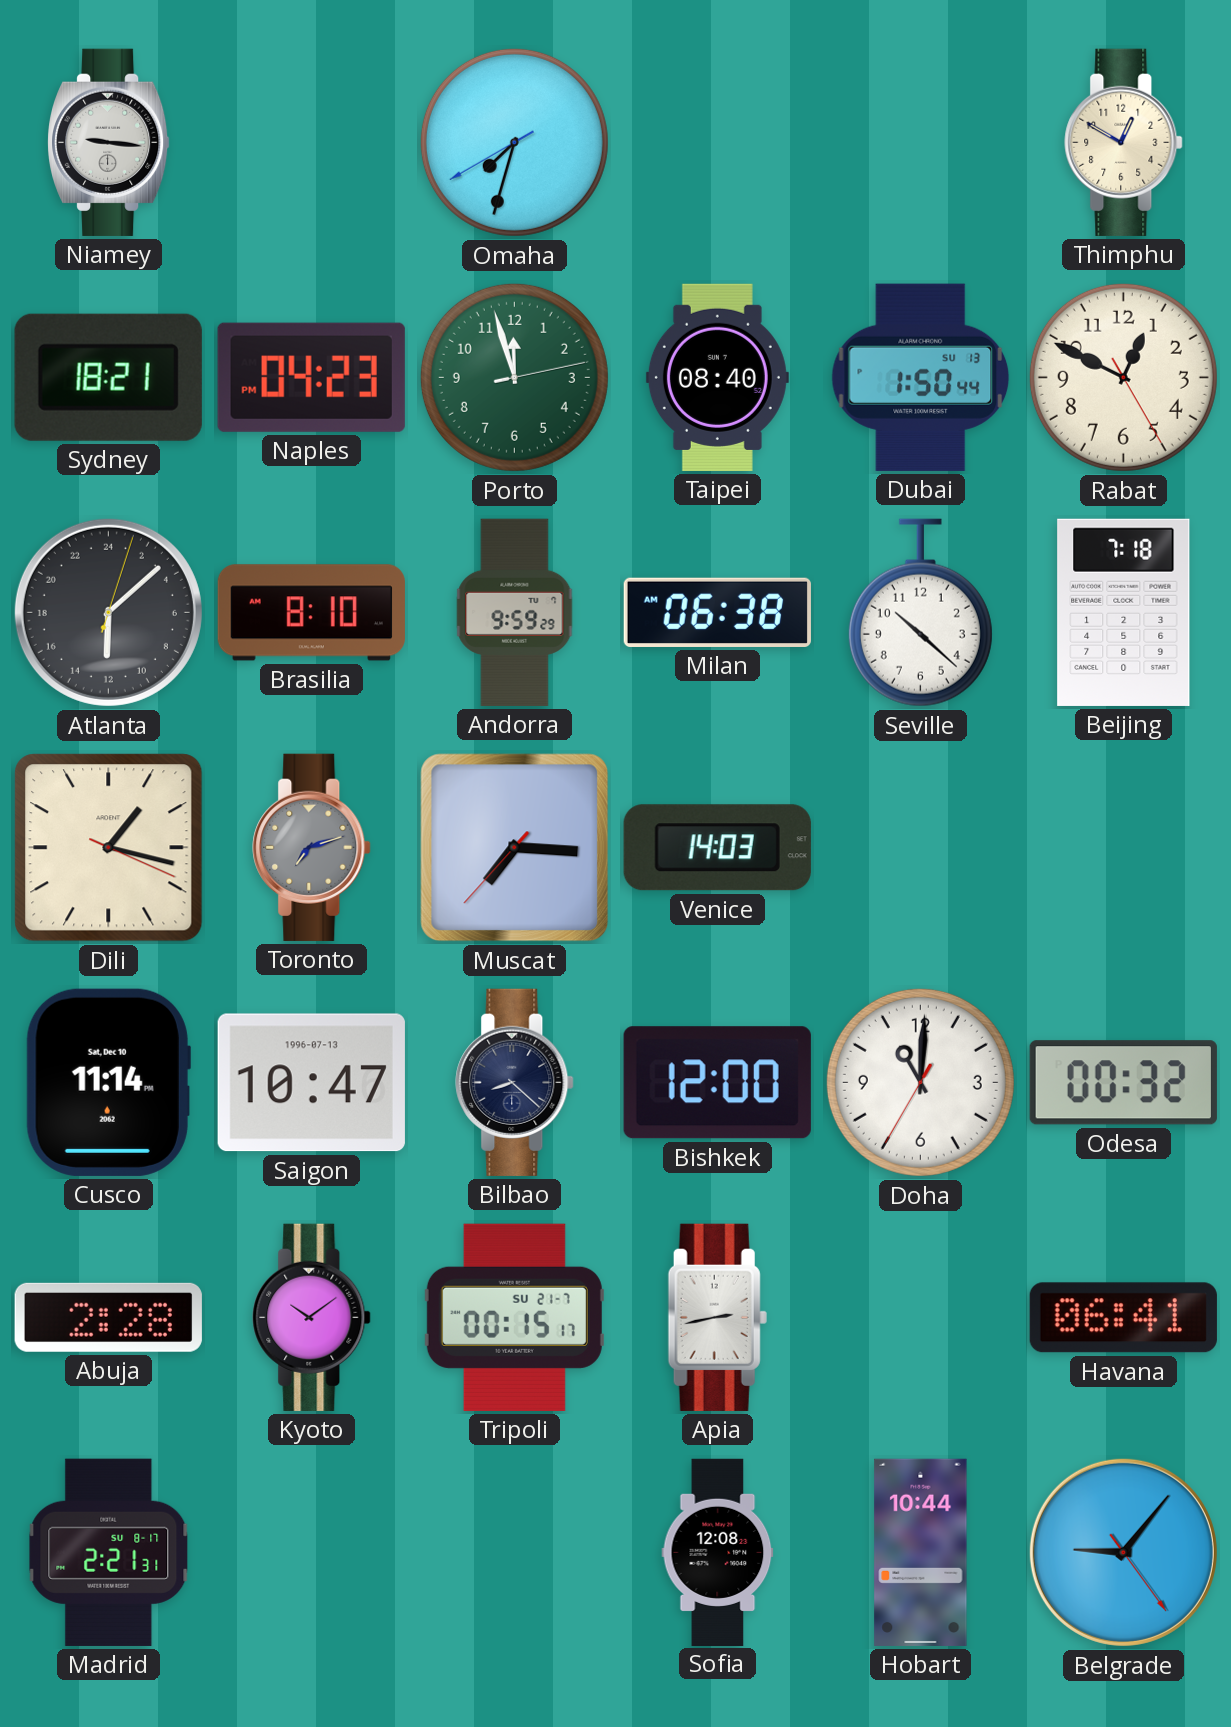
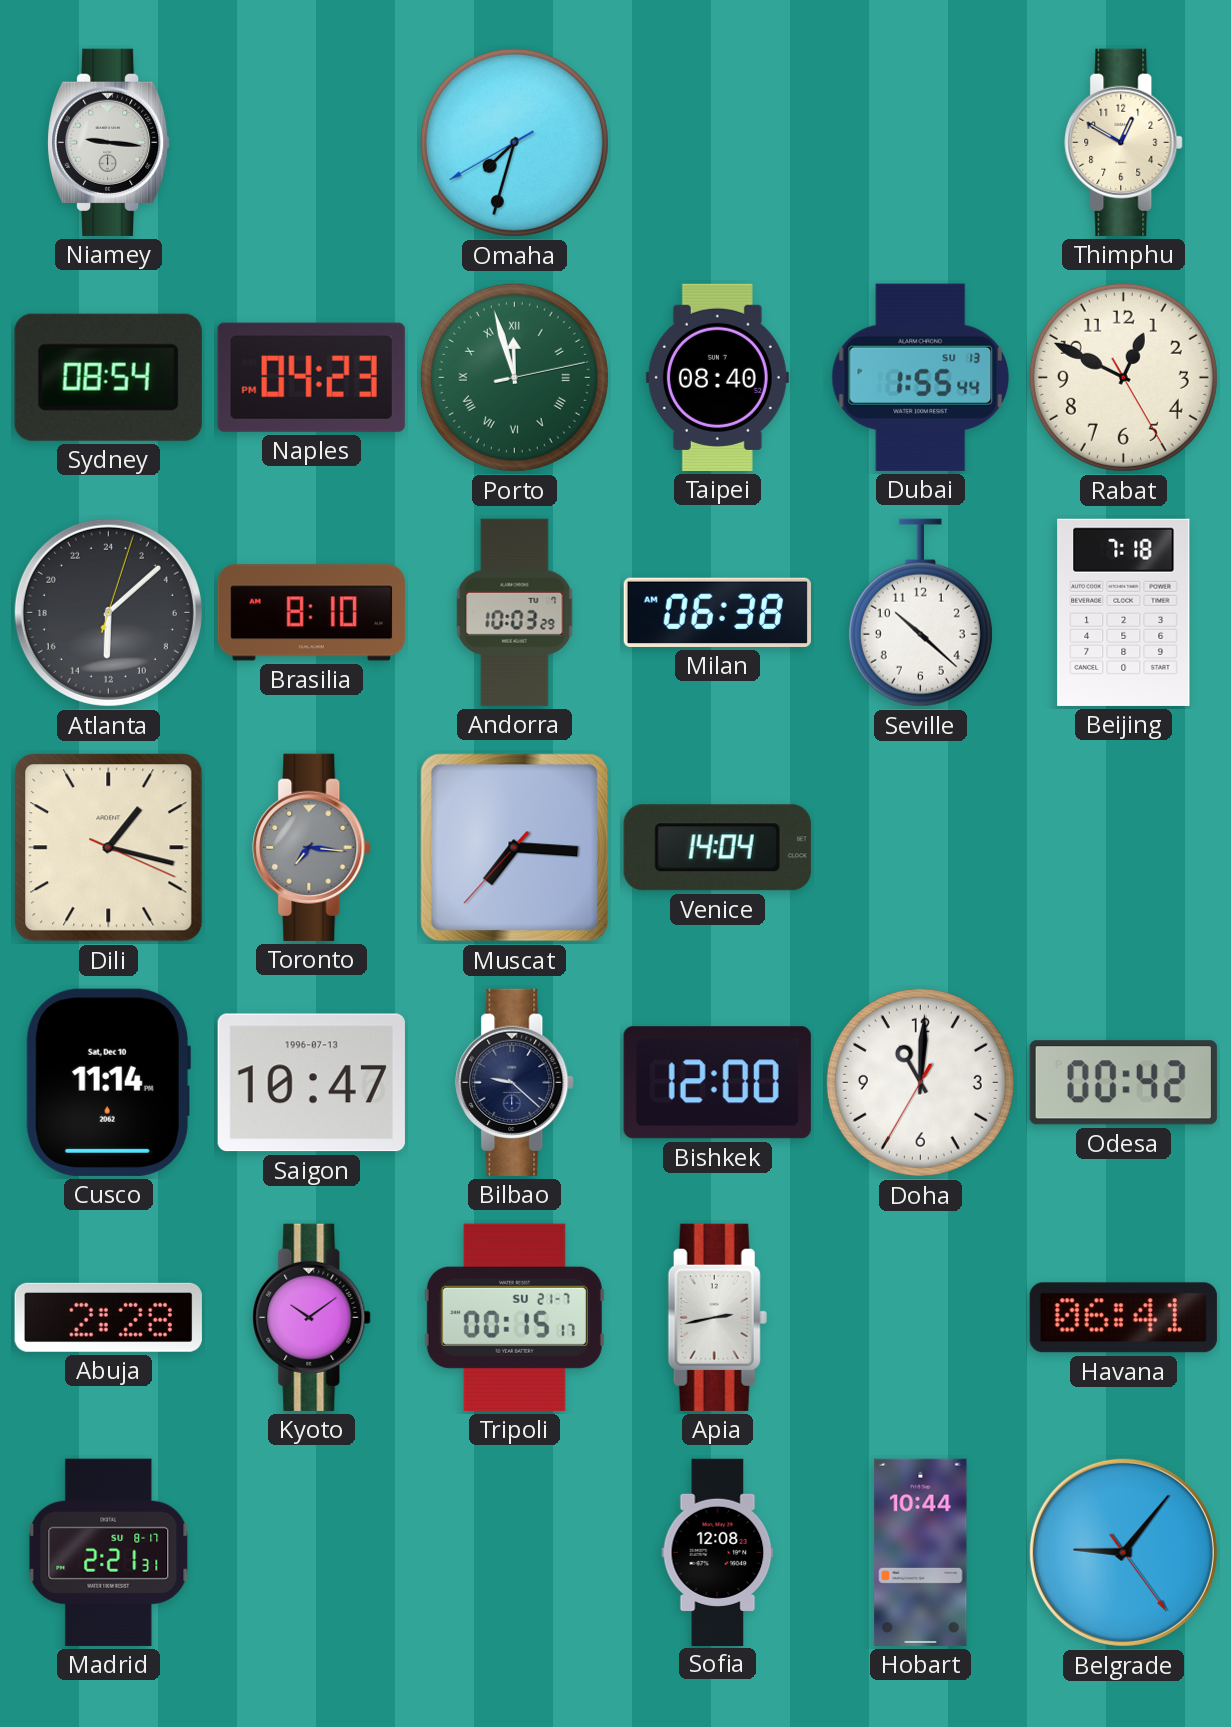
Sydney: 18:21 -> 08:54
Porto numerals: Arabic -> Roman
Dubai: 1:50 -> 1:55
Andorra: 9:59 -> 10:03
Toronto: 7:12 -> 7:16
Venice: 14:03 -> 14:04
Bilbao: 8:22 -> 9:22
Odesa: 00:32 -> 00:42
